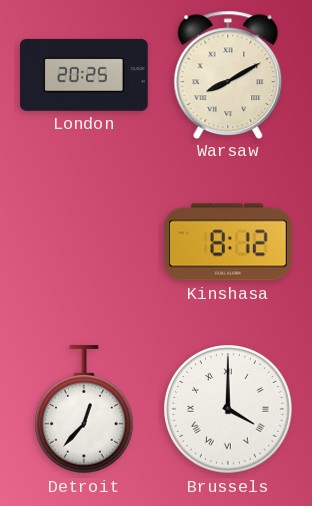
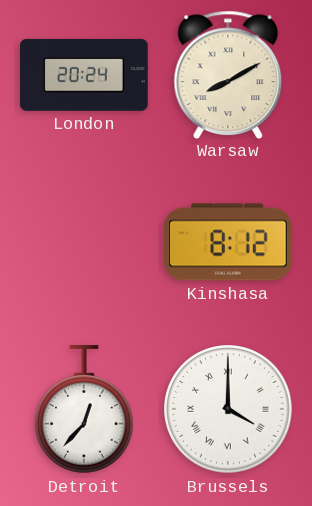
London: 20:25 -> 20:24
